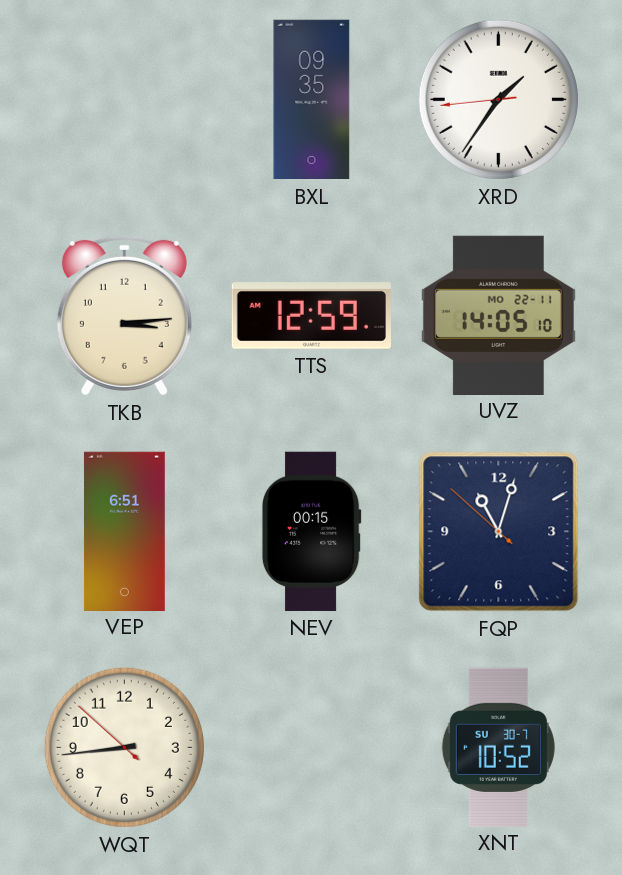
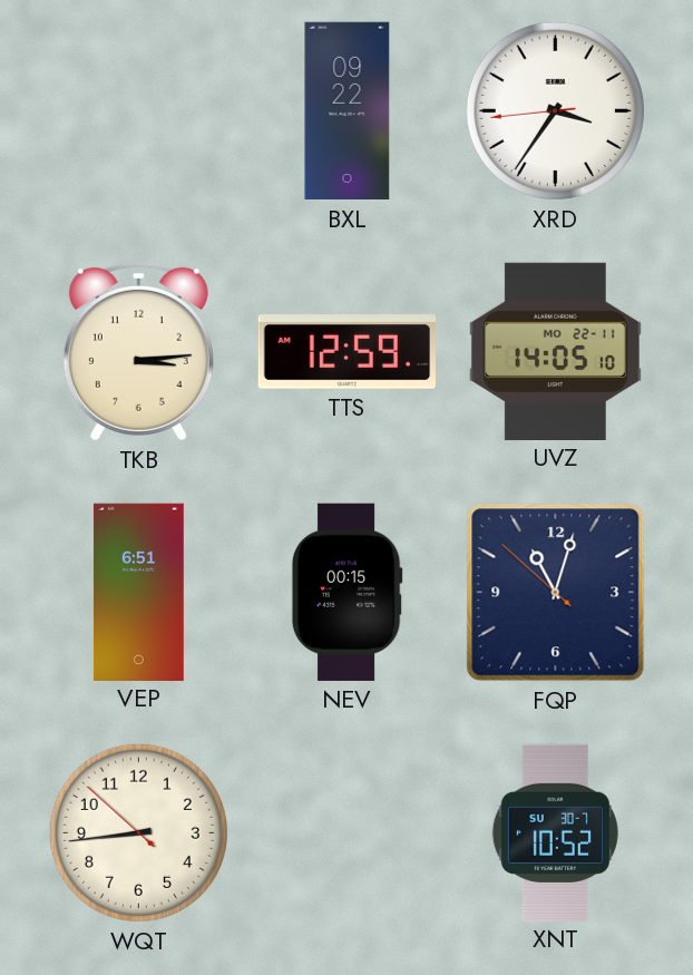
BXL: 09:35 -> 09:22
XRD: 1:35 -> 3:35
